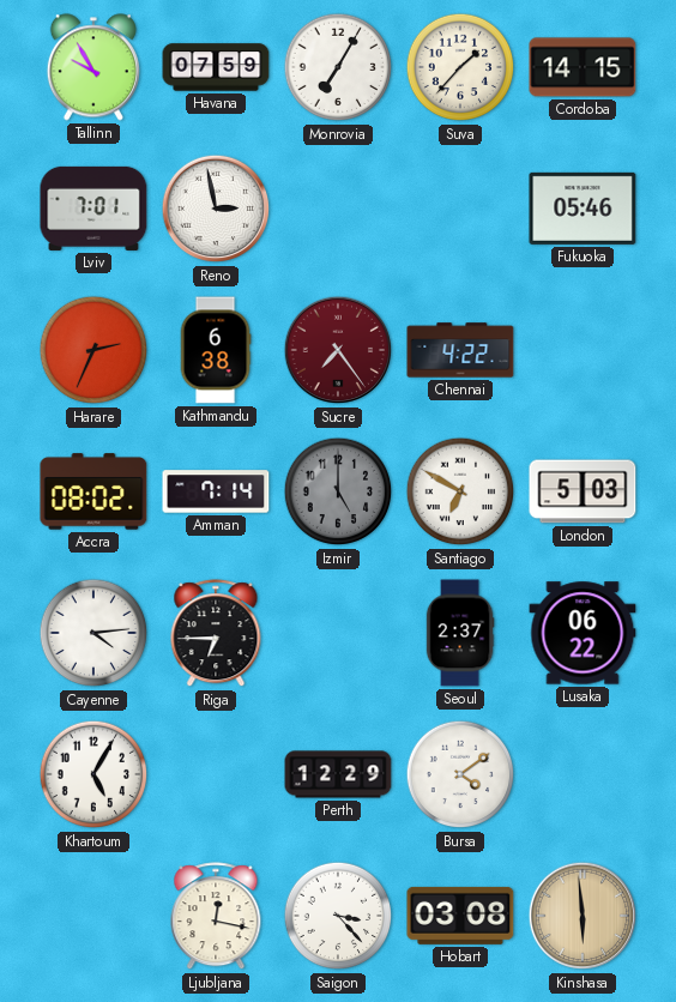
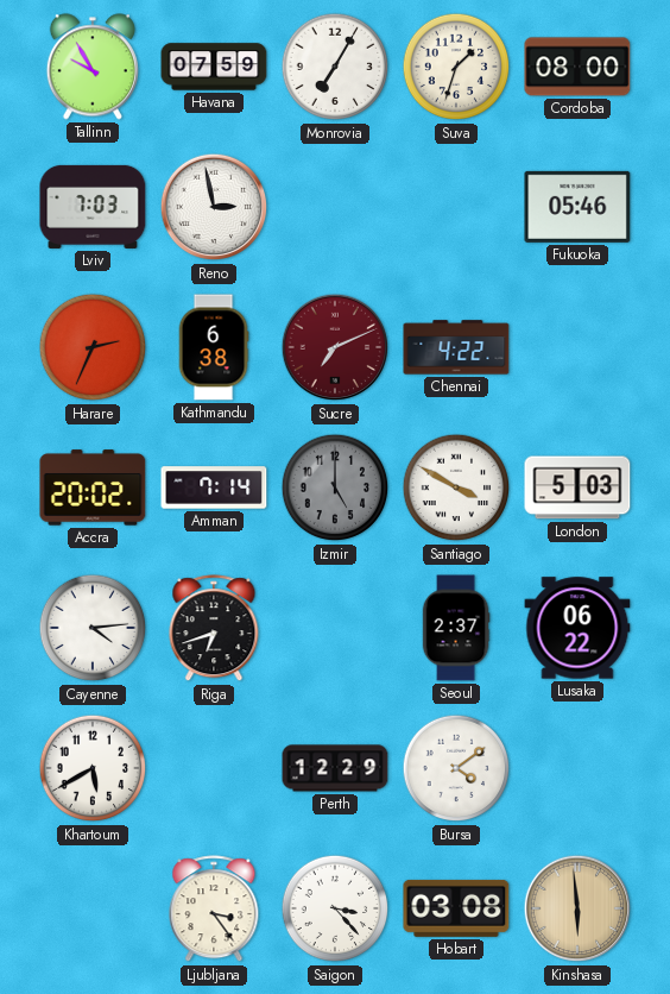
Suva: 1:37 -> 1:33
Cordoba: 14:15 -> 08:00
Lviv: 7:01 -> 7:03
Sucre: 7:24 -> 7:11
Accra: 08:02 -> 20:02
Santiago: 6:50 -> 3:50
Riga: 6:45 -> 6:42
Khartoum: 5:05 -> 5:40
Ljubljana: 12:17 -> 3:24
